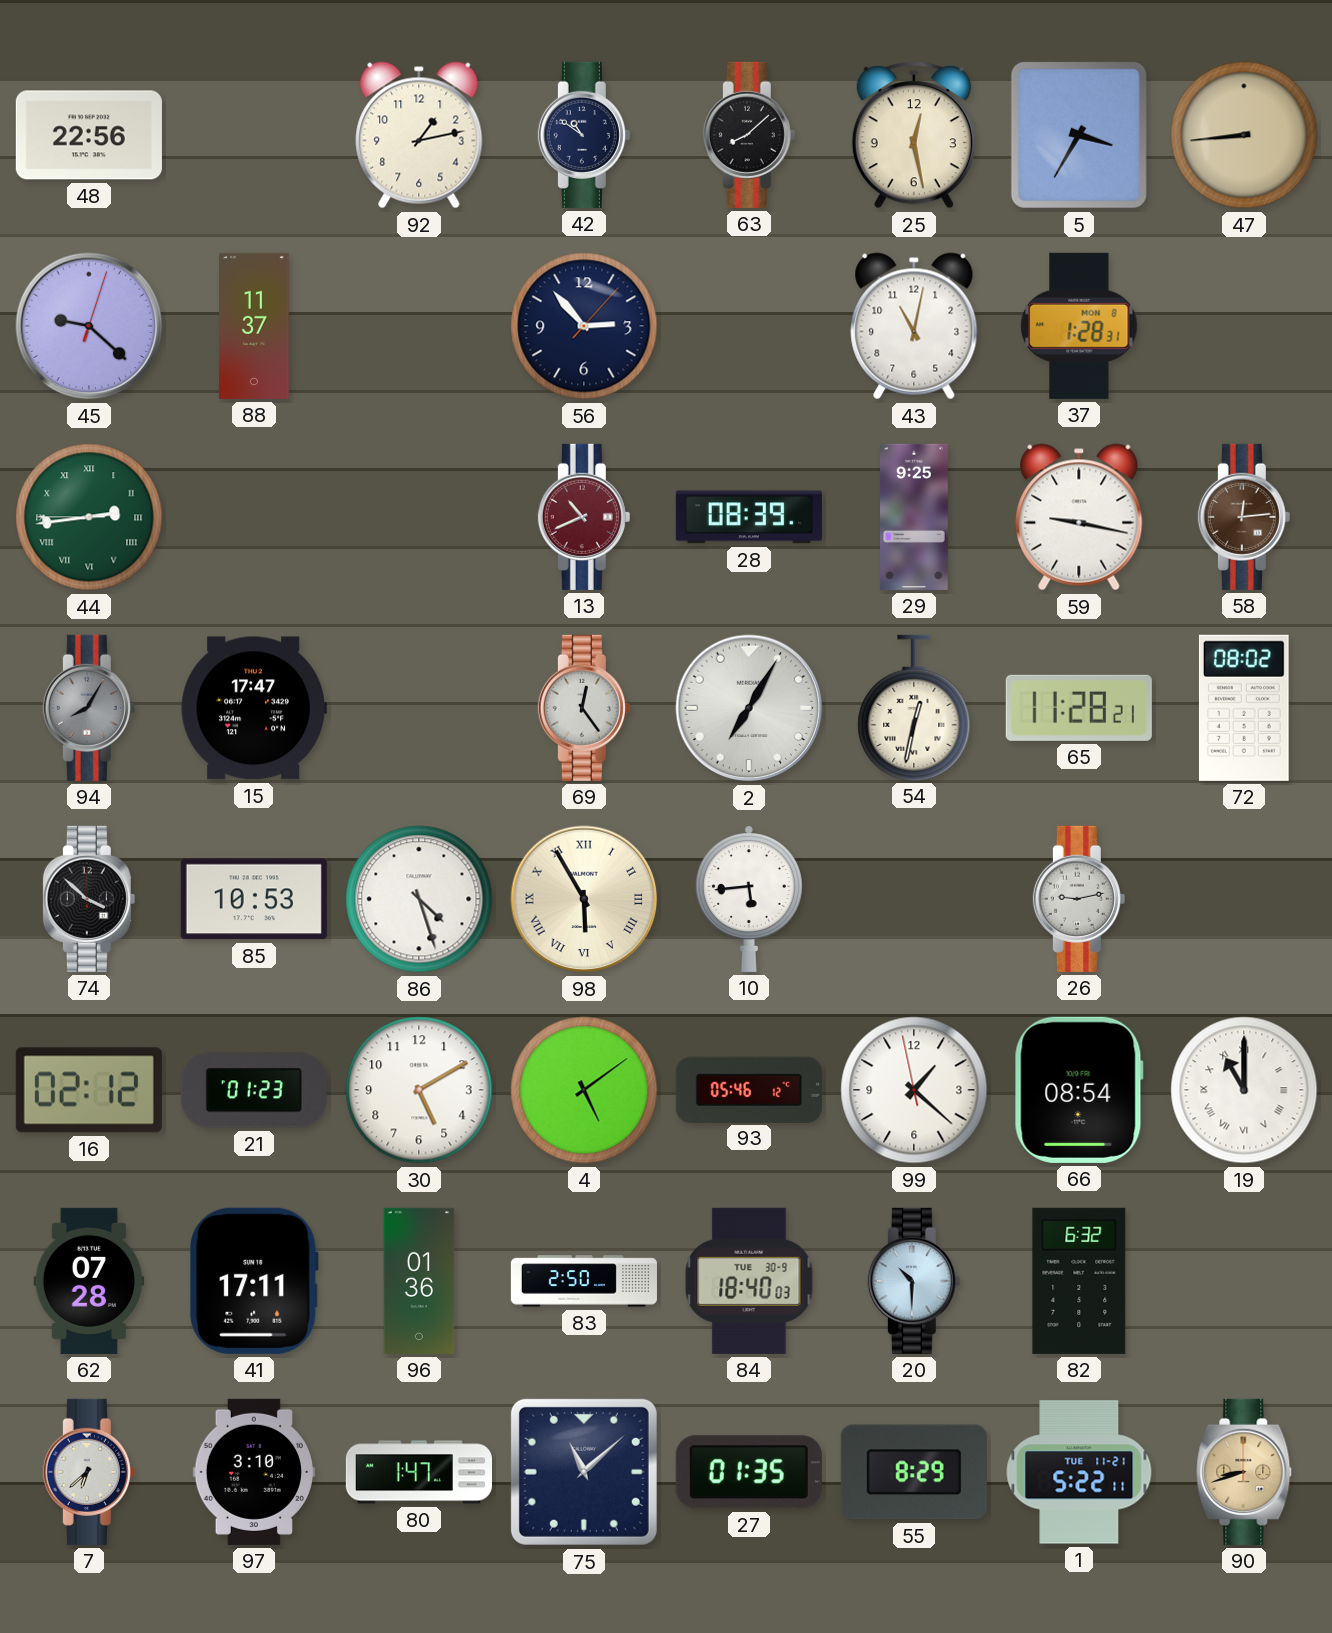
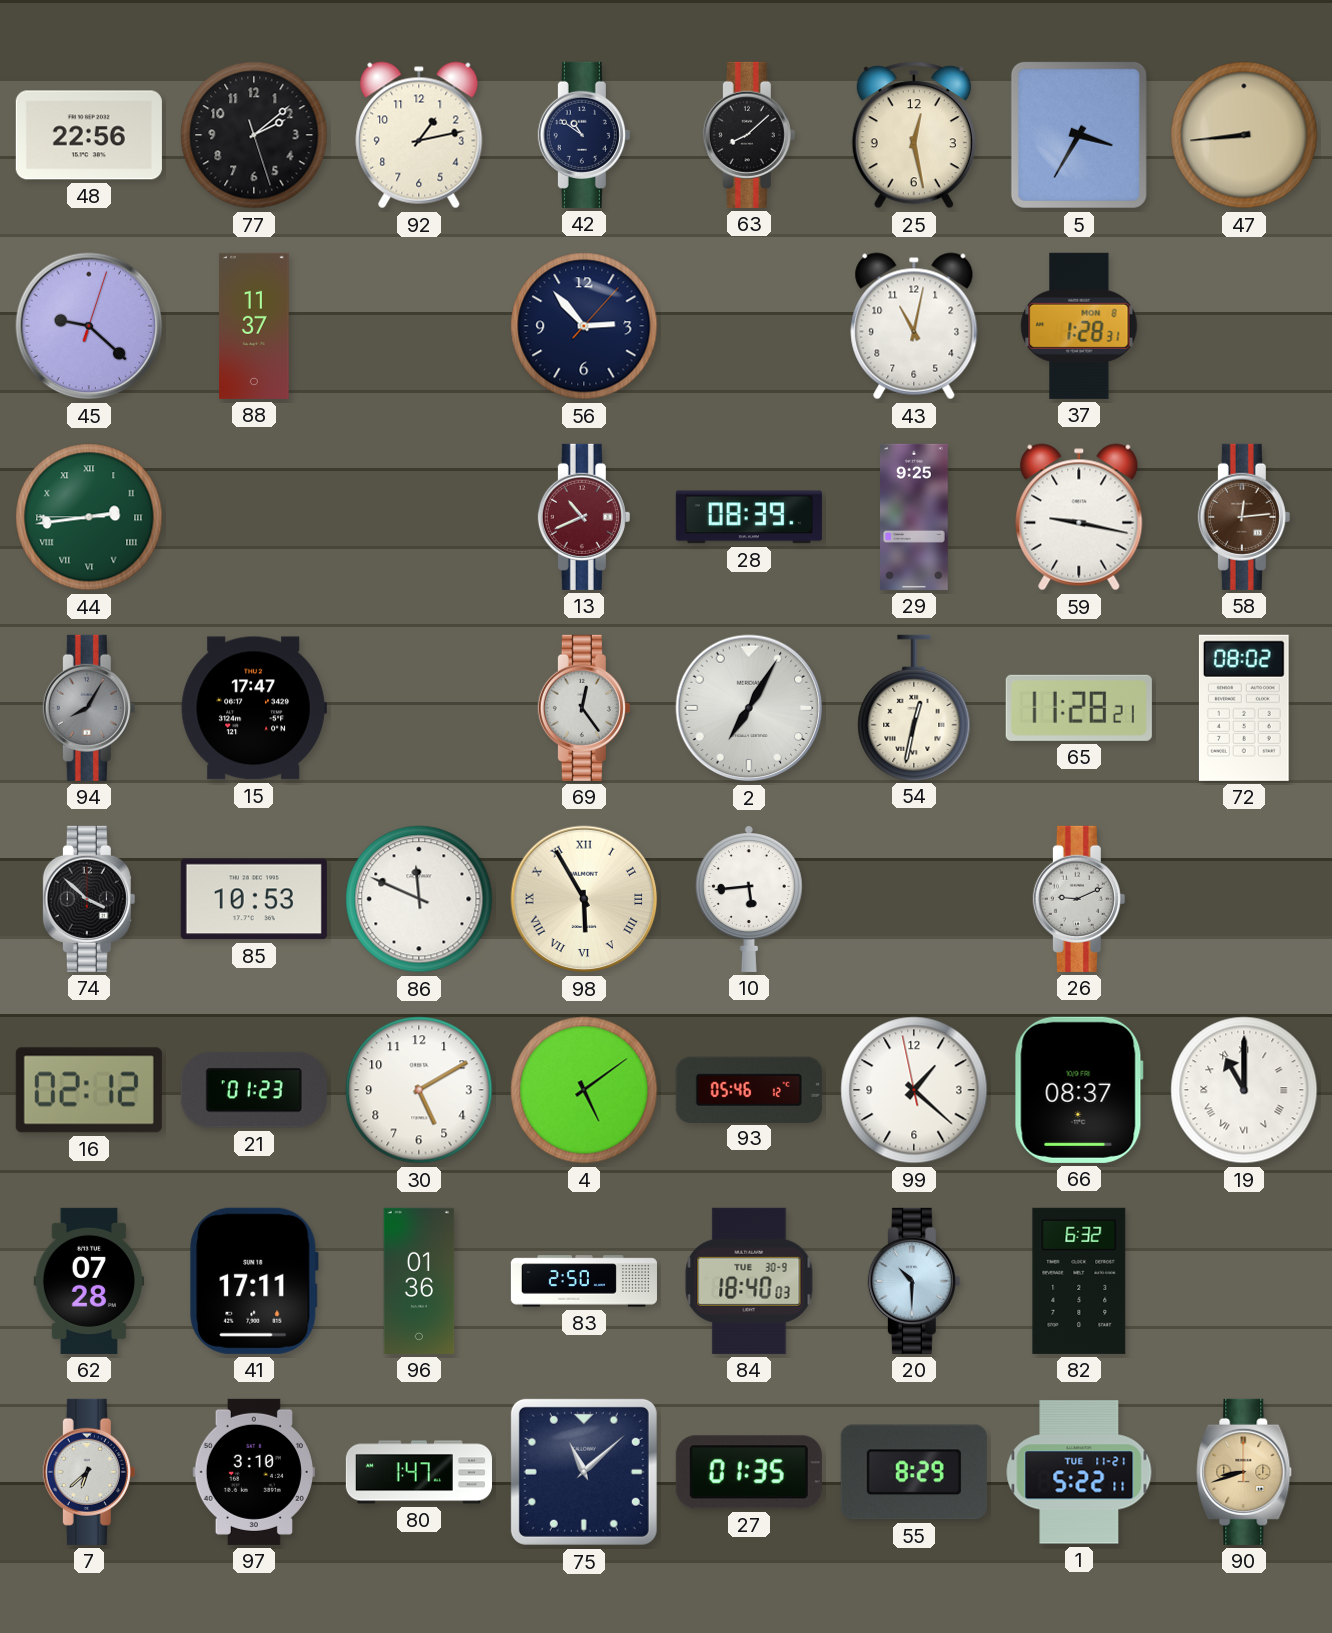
77: none -> 2:08
86: 4:27 -> 11:49
26: 9:13 -> 9:11
66: 08:54 -> 08:37
